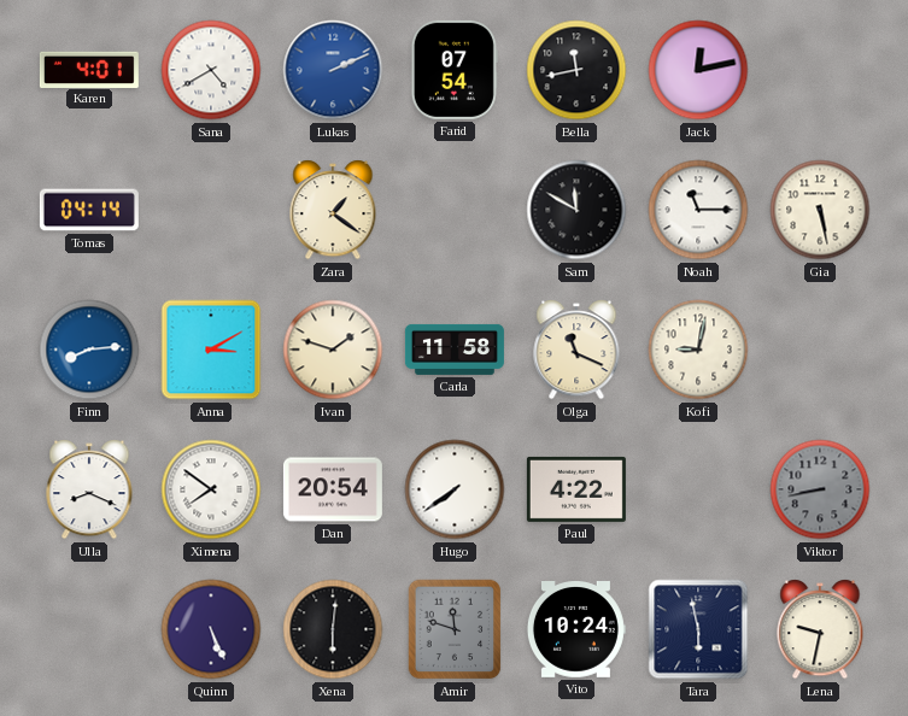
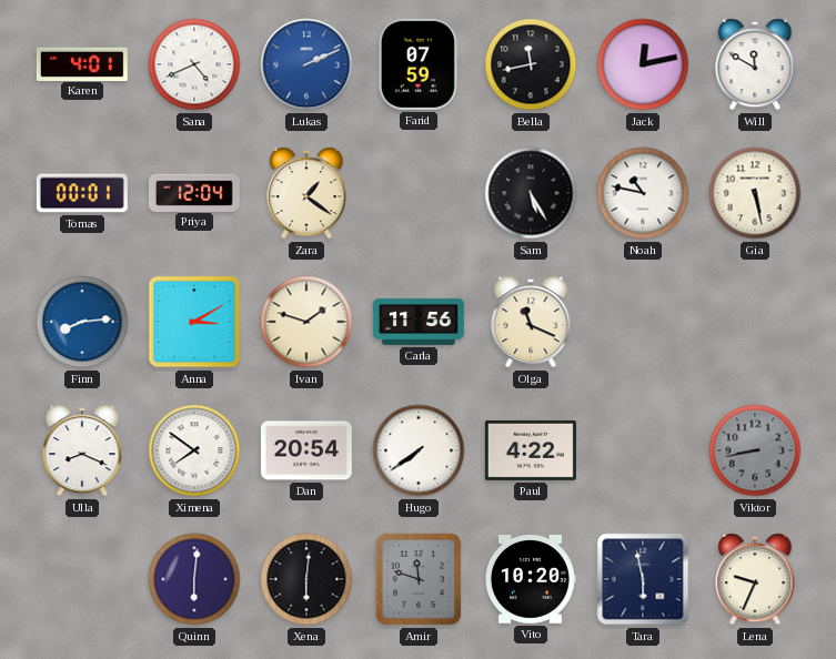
Sana: 4:40 -> 4:41
Farid: 07:54 -> 07:59
Will: none -> 11:50
Tomas: 04:14 -> 00:01
Priya: none -> 12:04
Sam: 11:50 -> 5:25
Noah: 11:15 -> 10:47
Carla: 11:58 -> 11:56
Kofi: 9:02 -> none
Quinn: 5:26 -> 6:01
Vito: 10:24 -> 10:20
Lena: 9:32 -> 9:34
